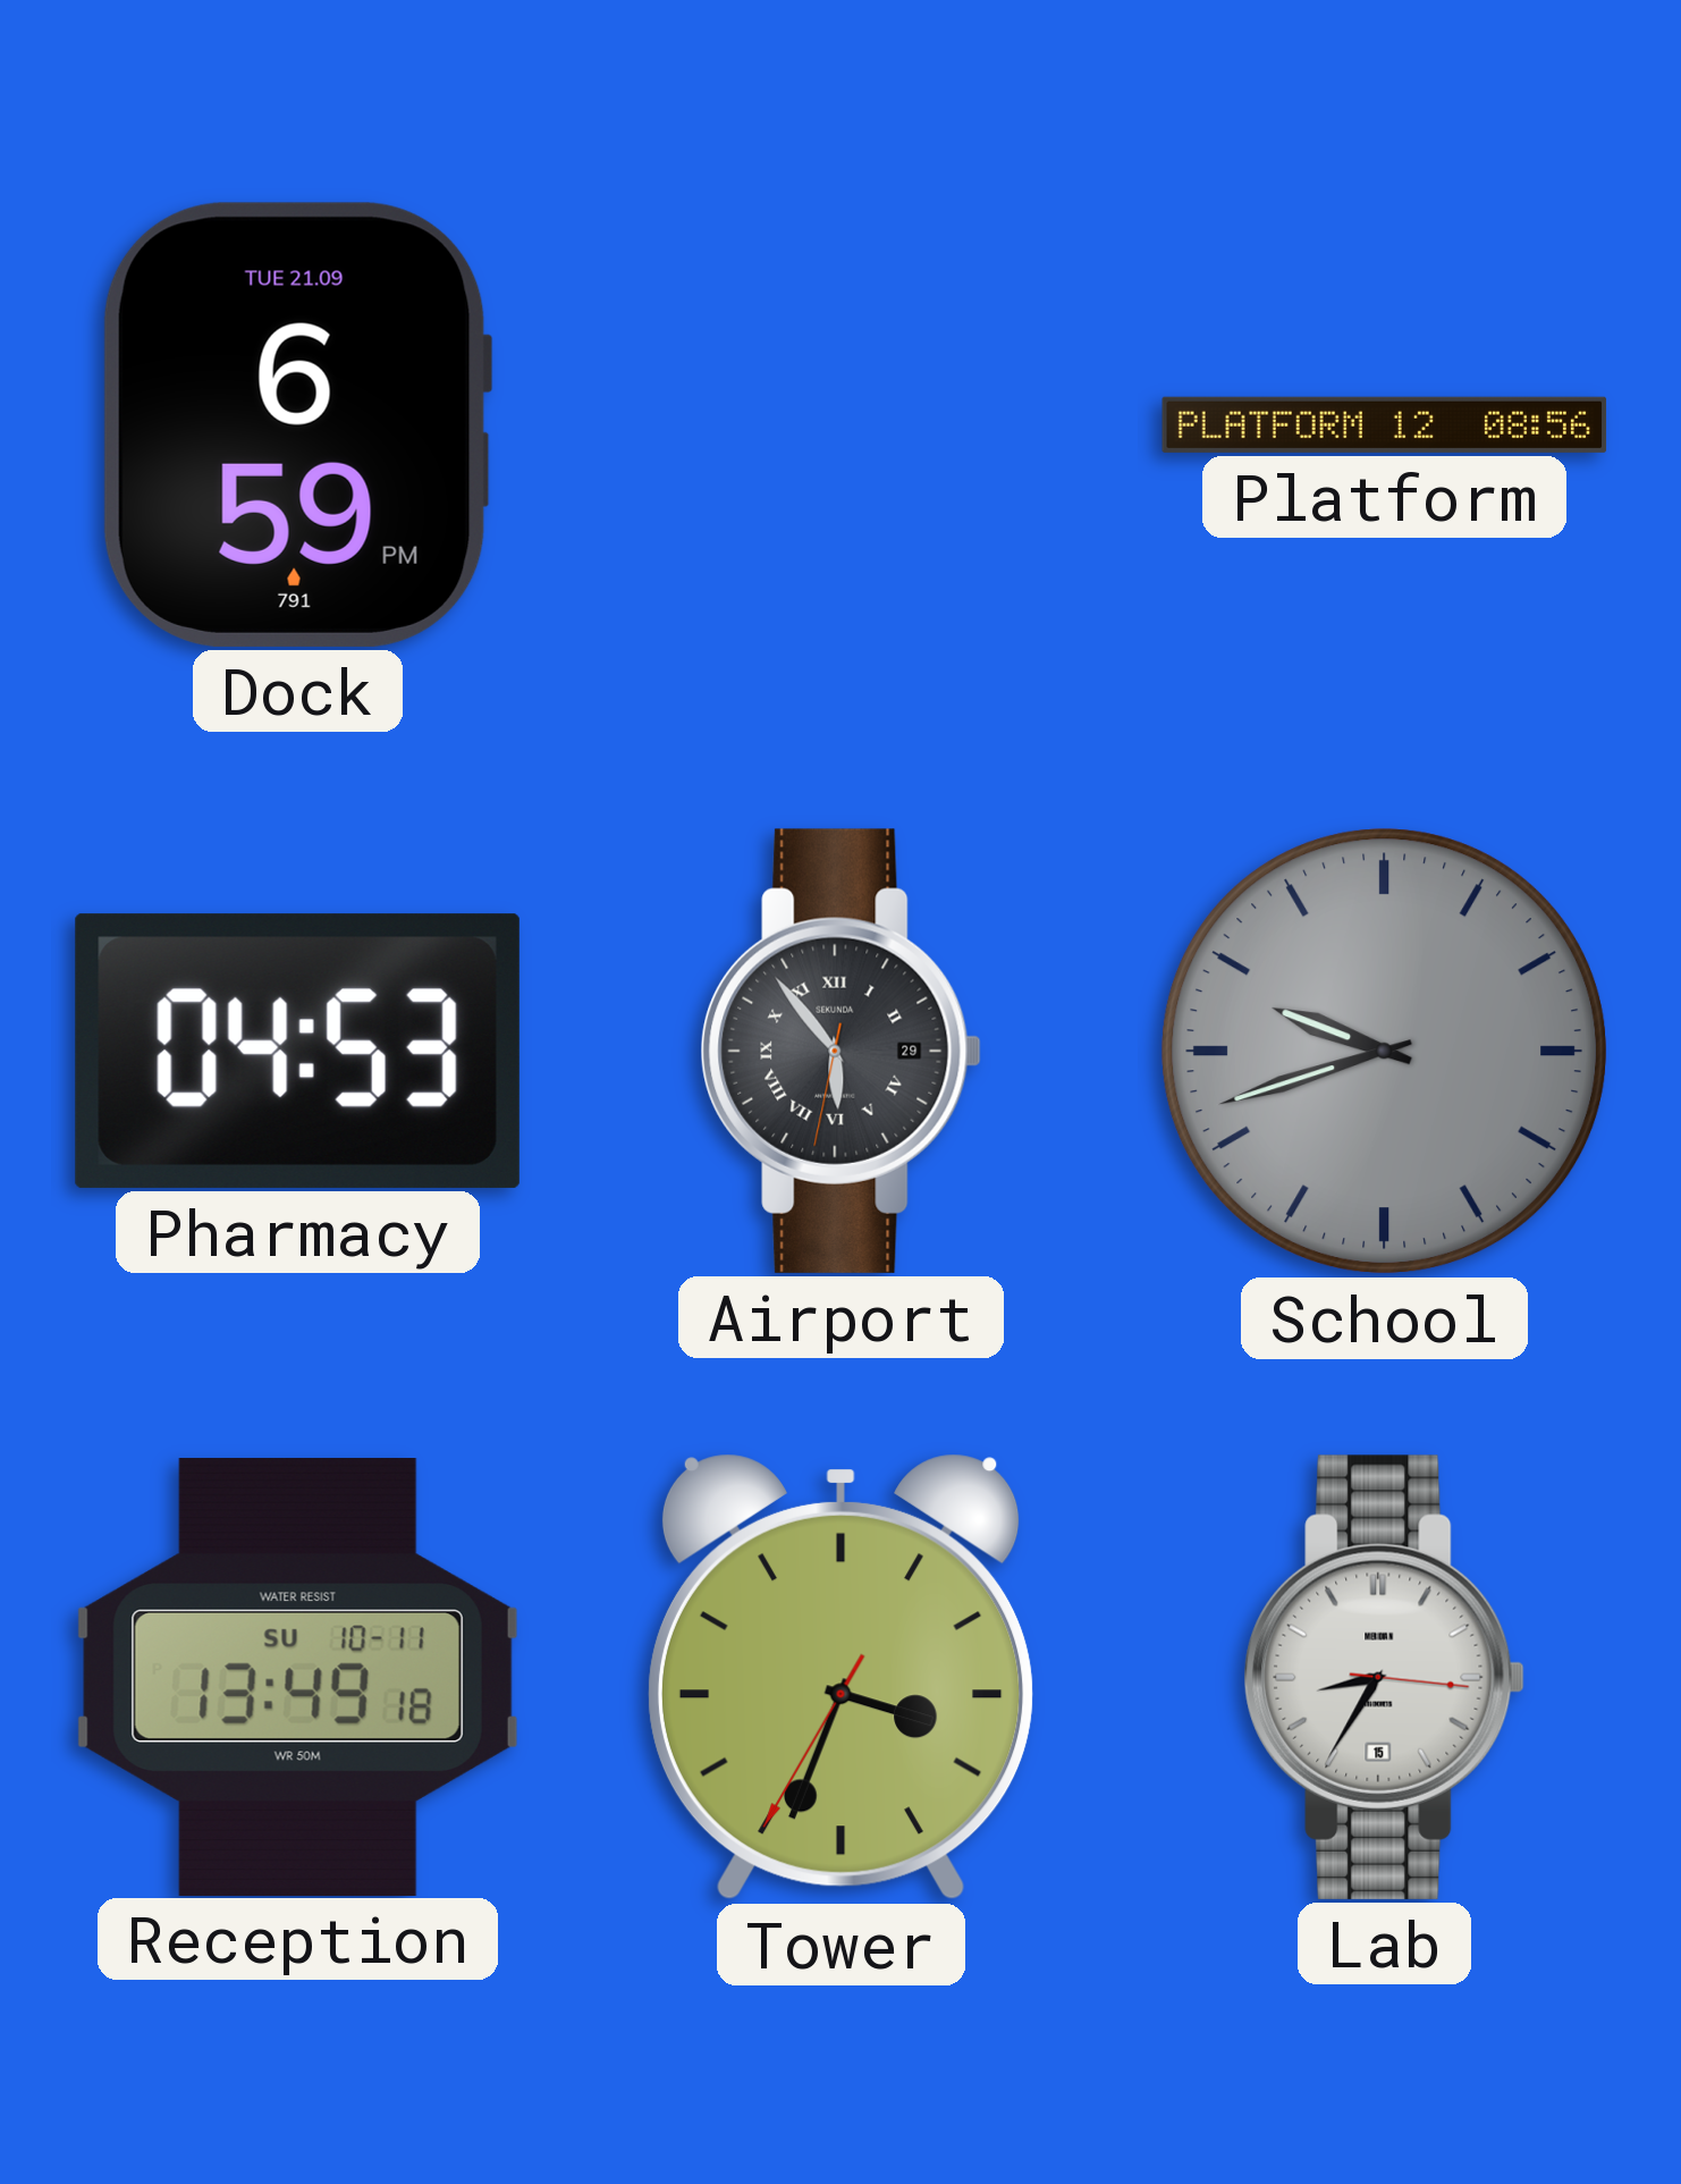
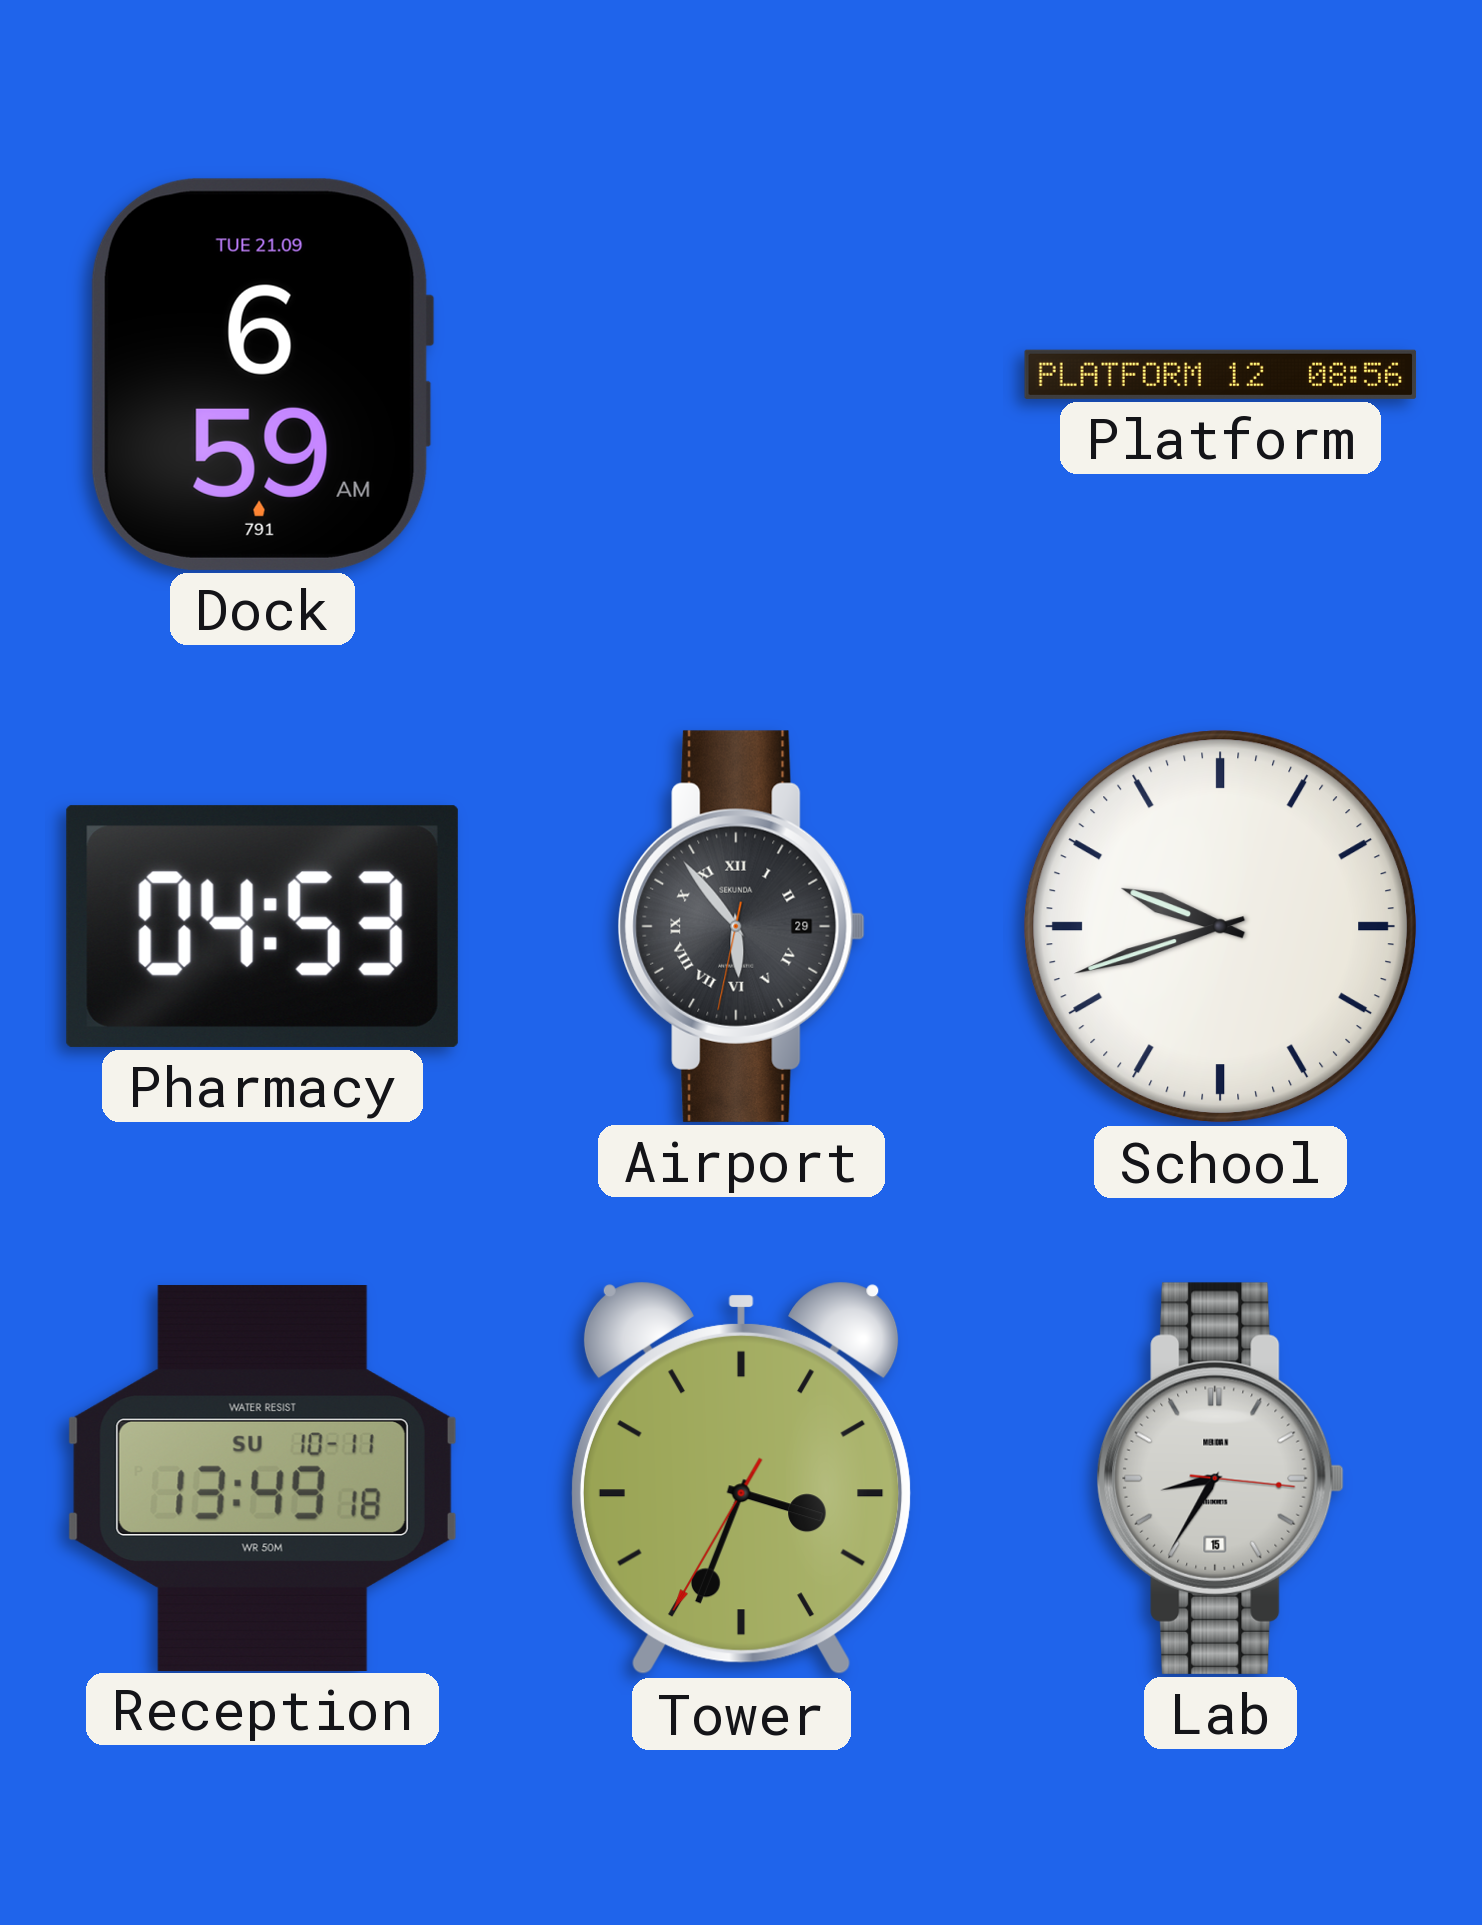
Dock: 6:59 PM -> 6:59 AM
School dial: grey -> white
